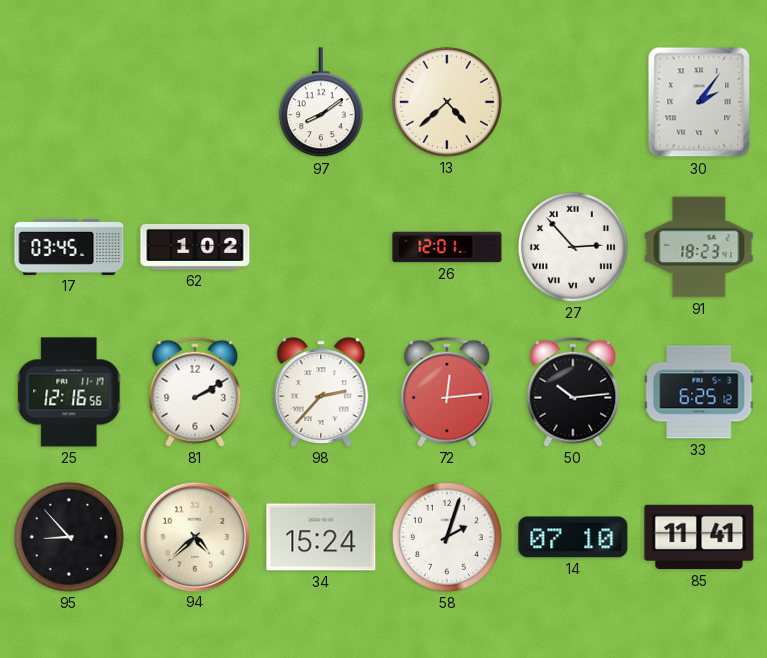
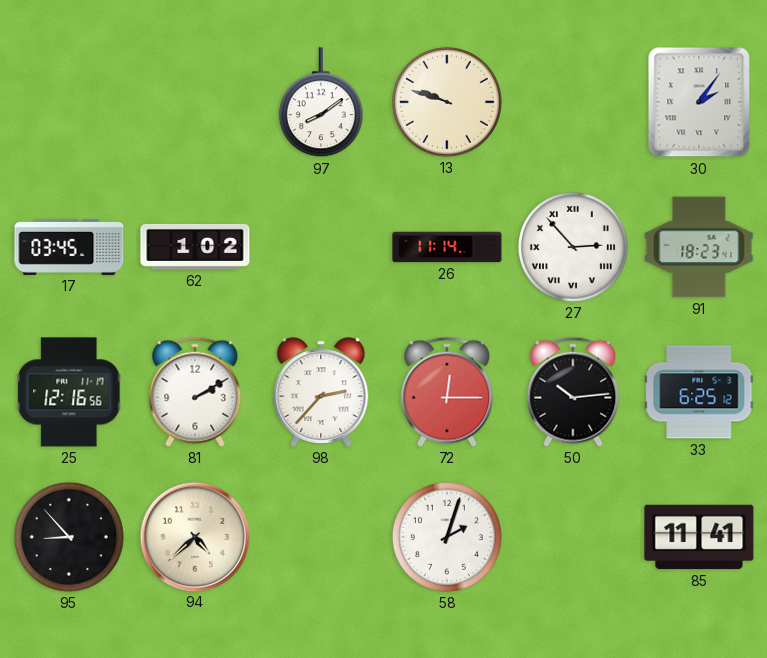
13: 4:38 -> 9:48
26: 12:01 -> 11:14
72: 12:14 -> 12:15
34: 15:24 -> none
14: 07:10 -> none
